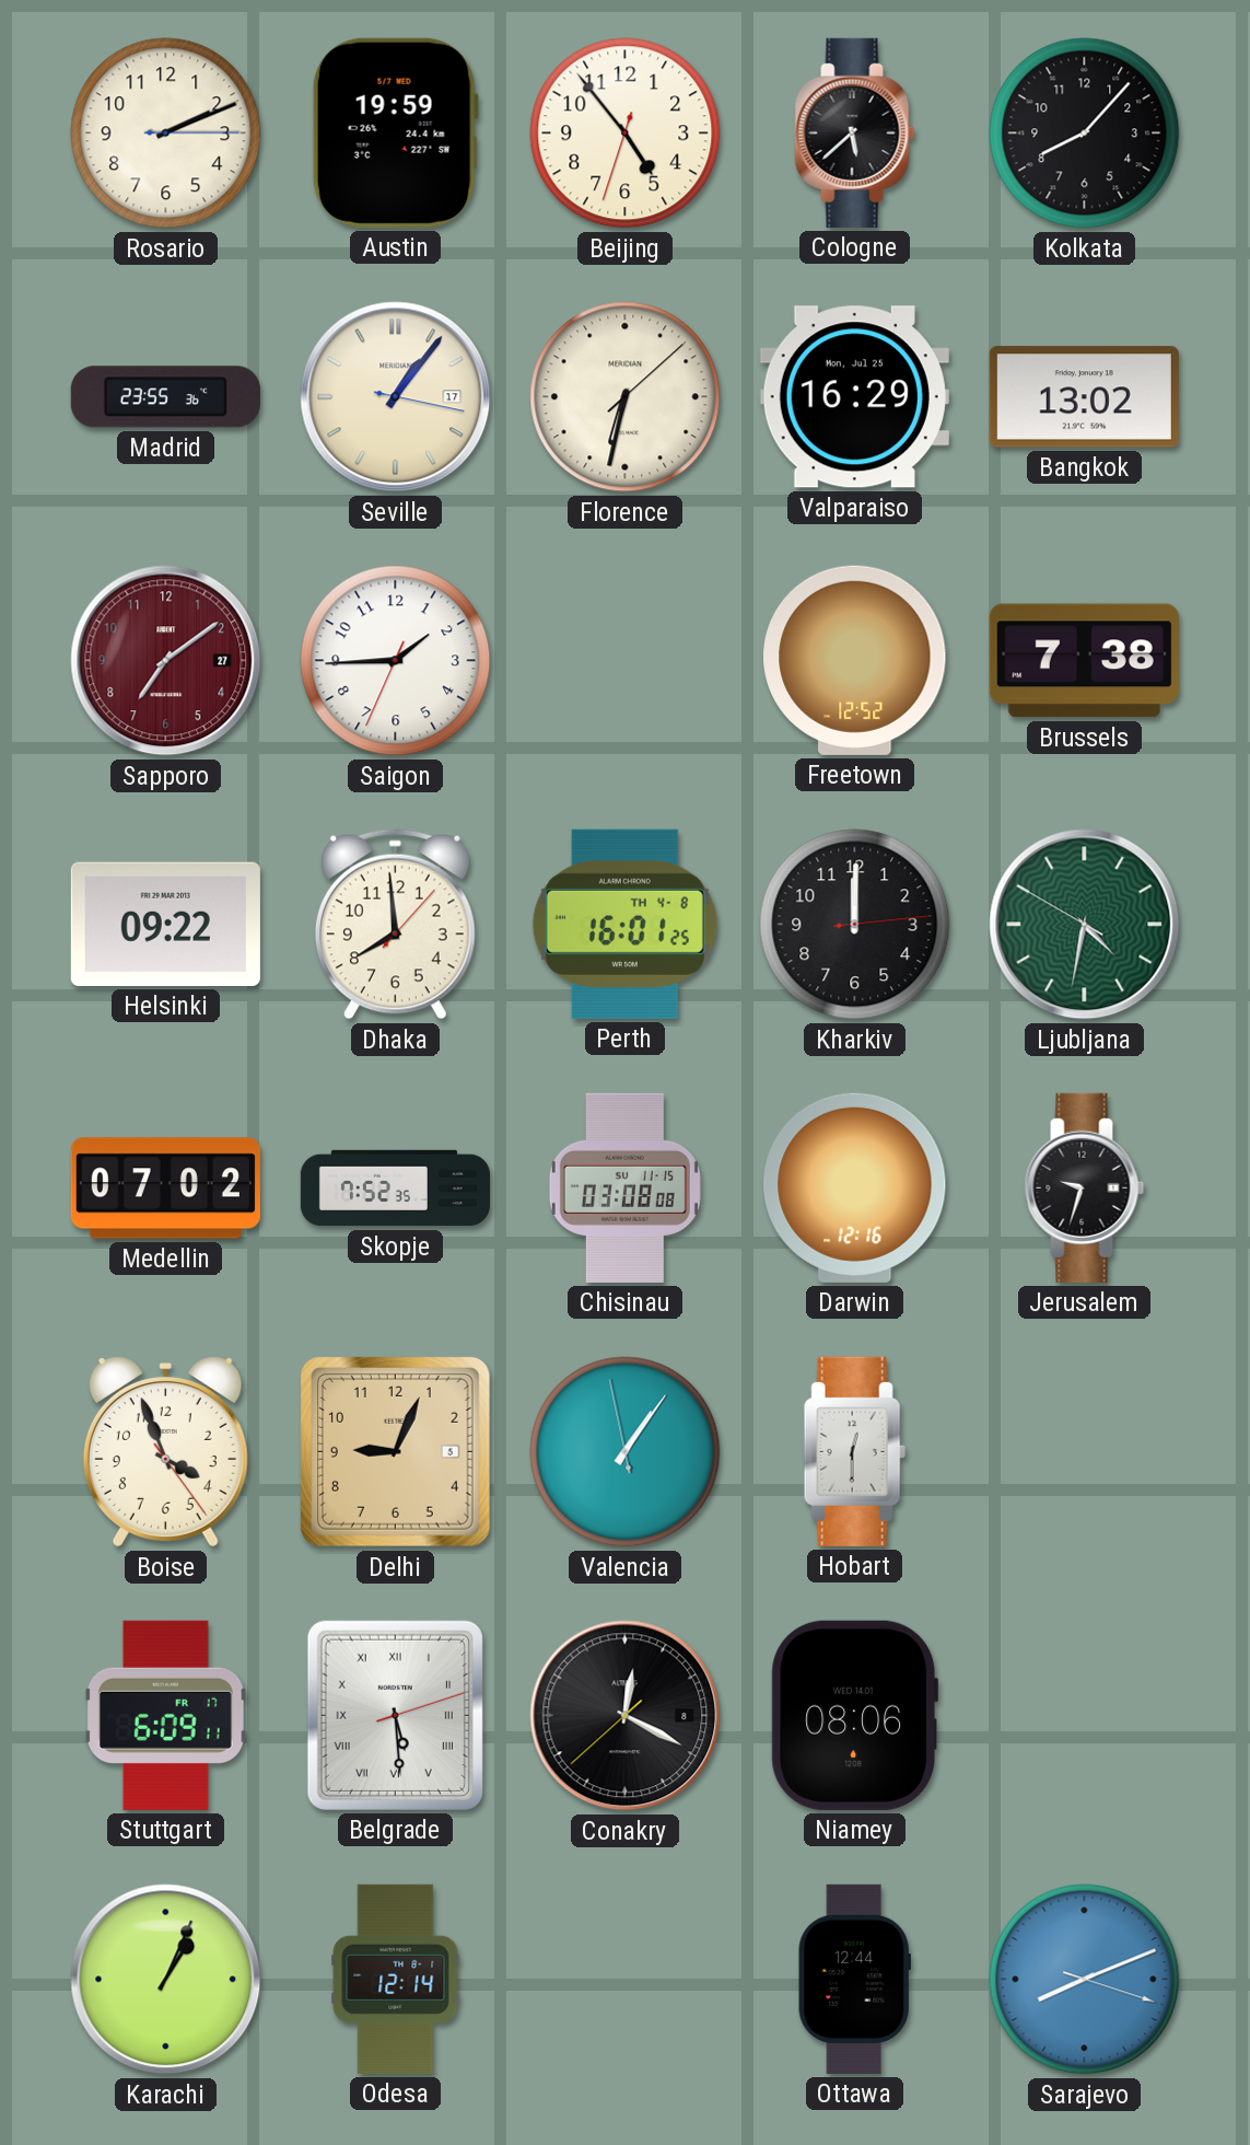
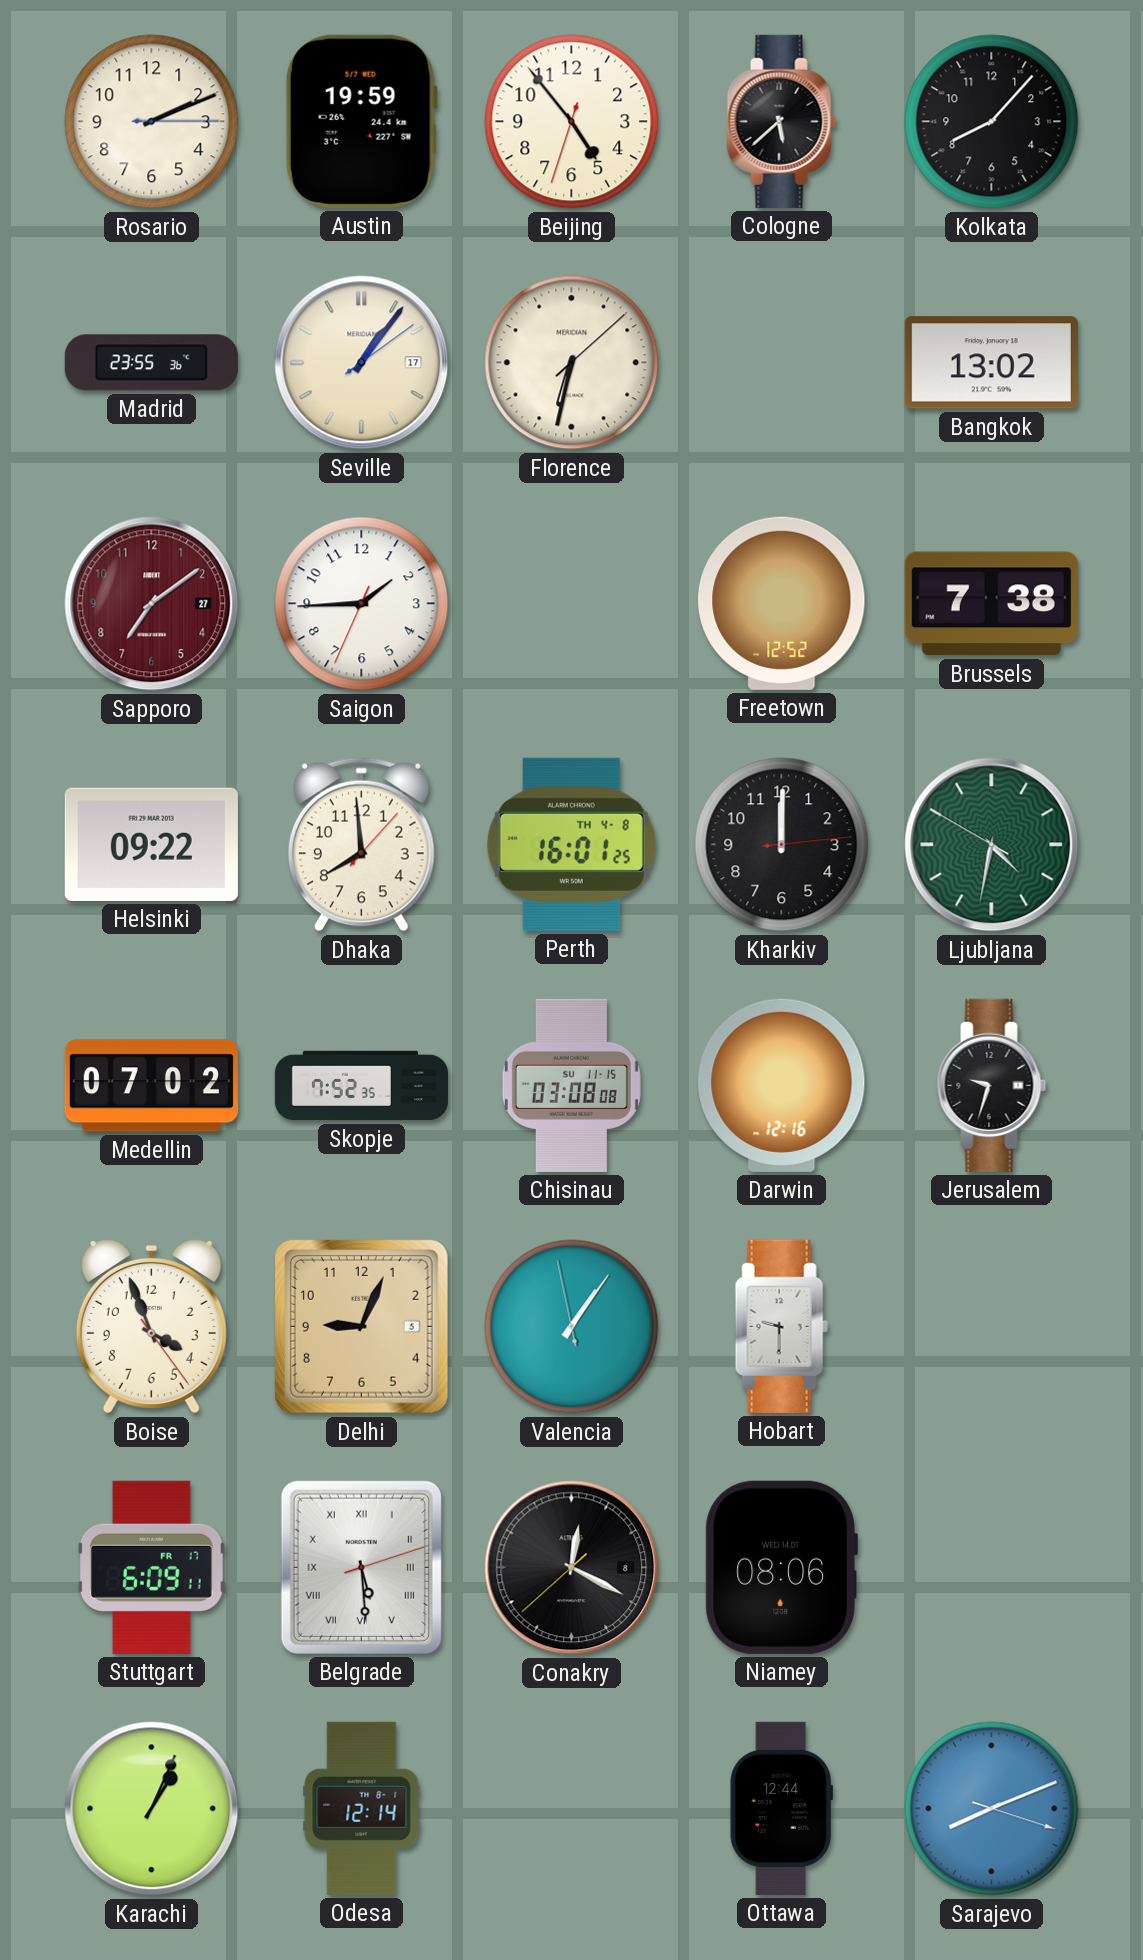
Seville: 1:06:17 -> 1:06:09
Valparaiso: 16:29 -> none
Hobart: 12:30 -> 9:30
